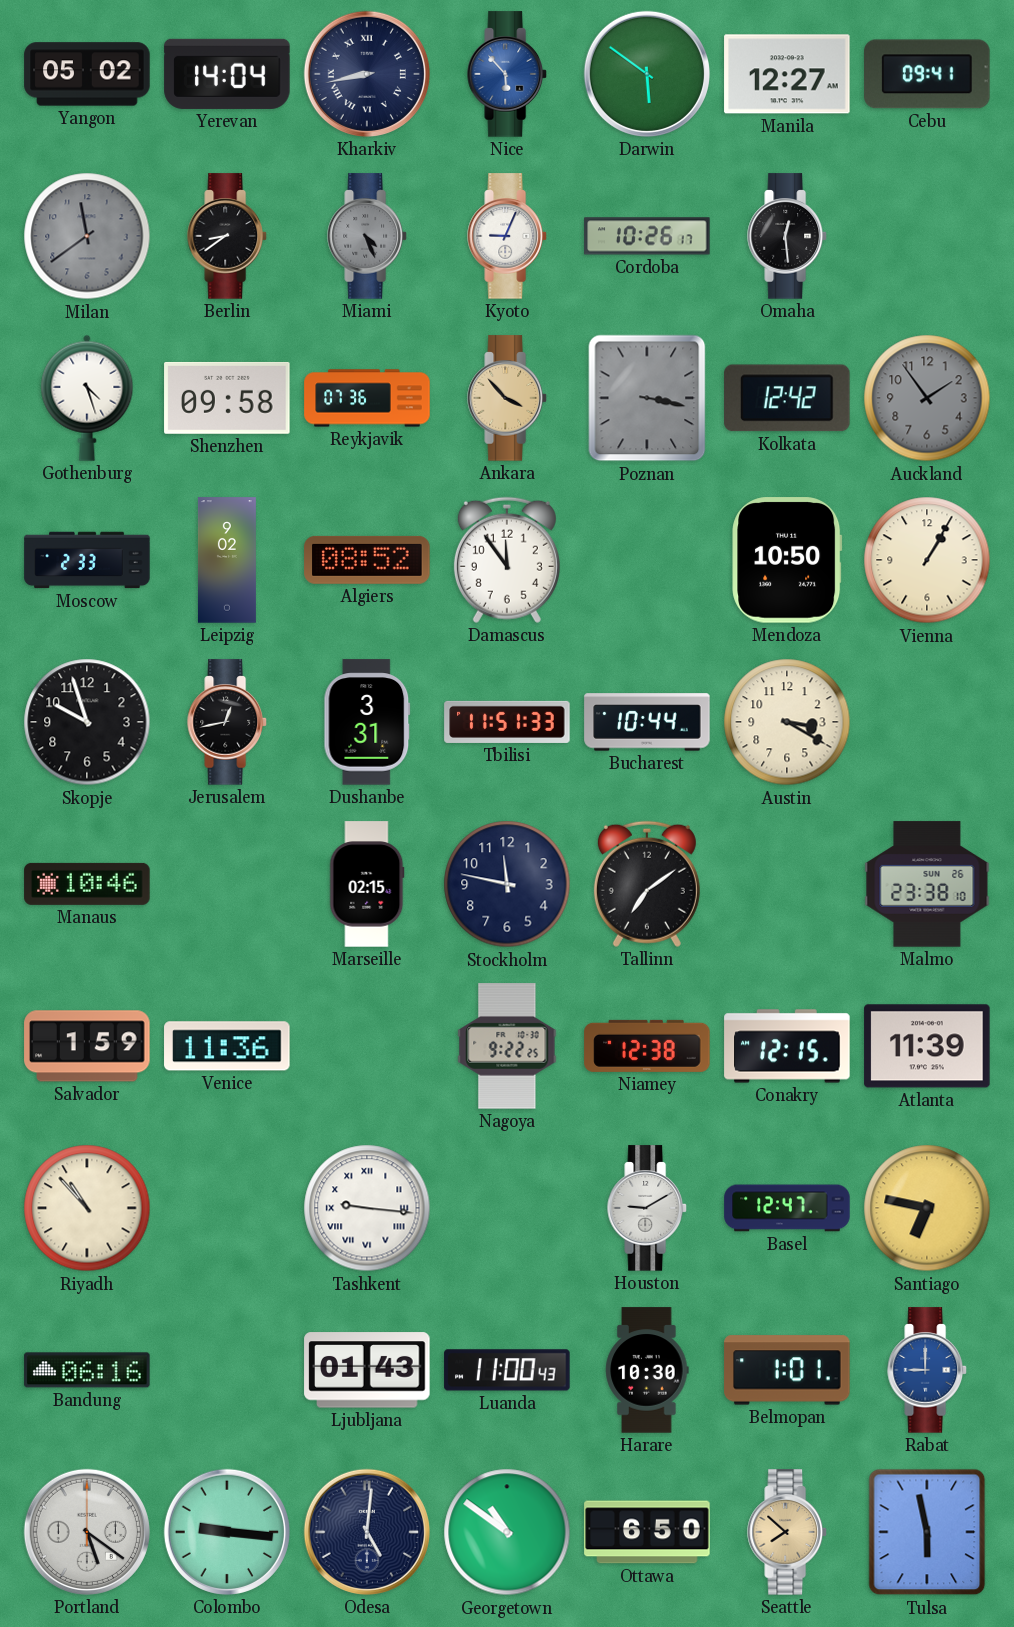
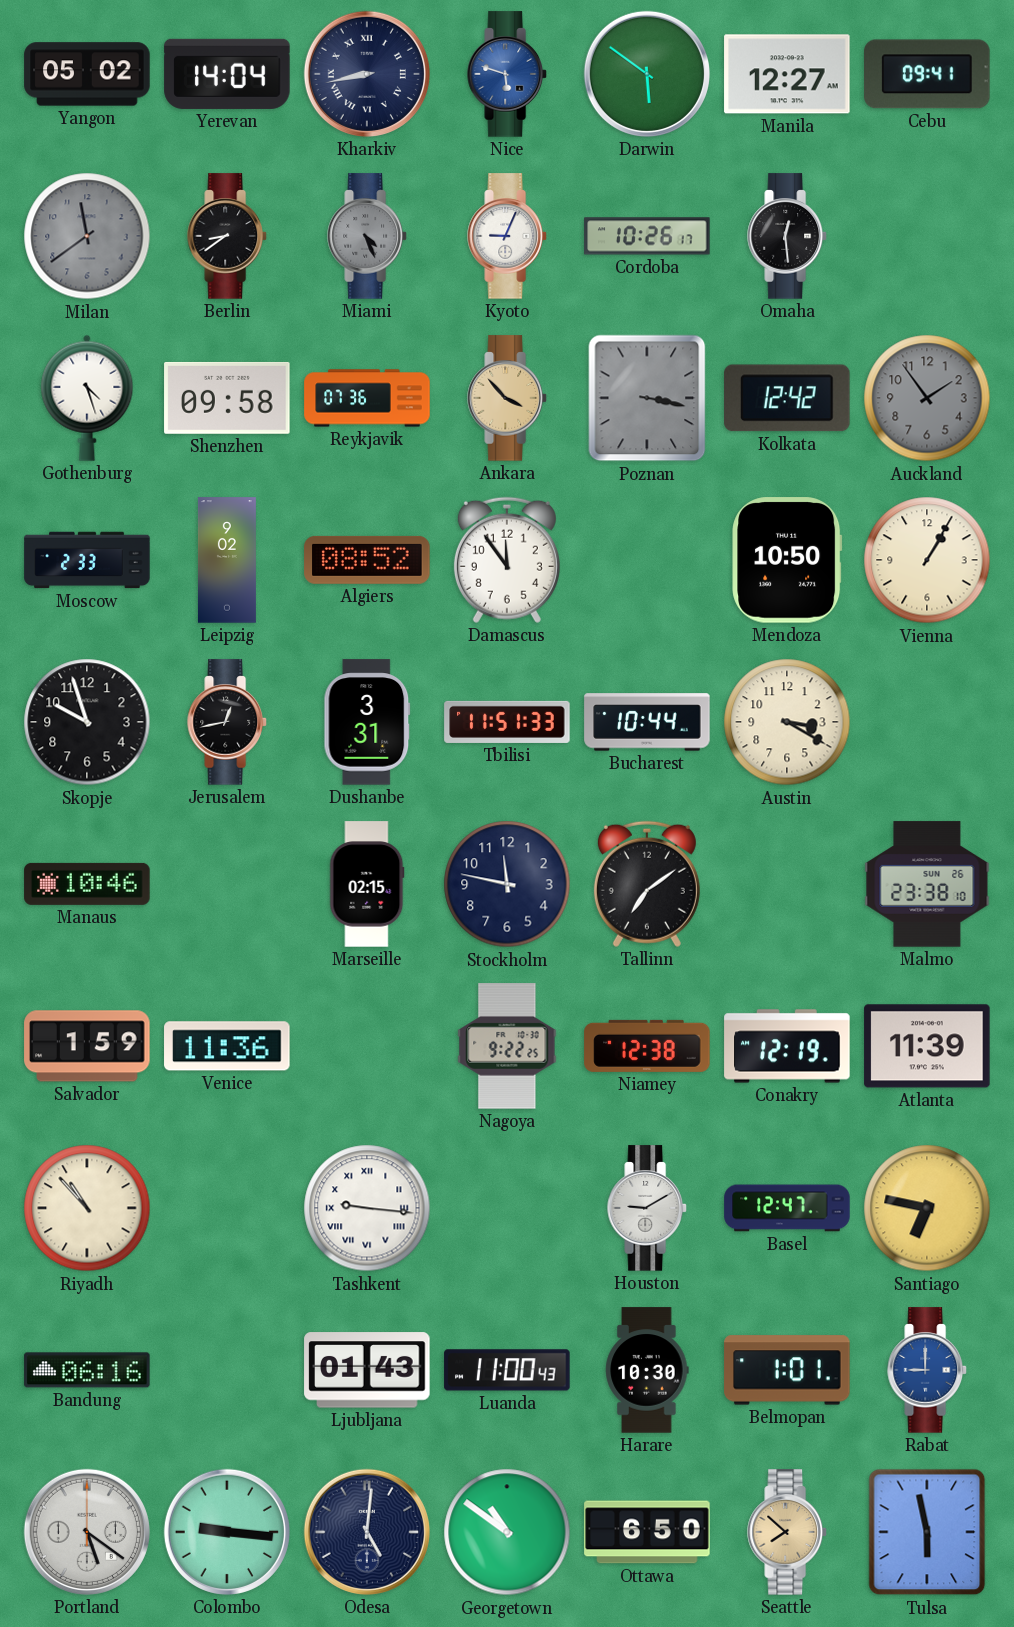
Nice: 5:53 -> 5:48
Conakry: 12:15 -> 12:19
